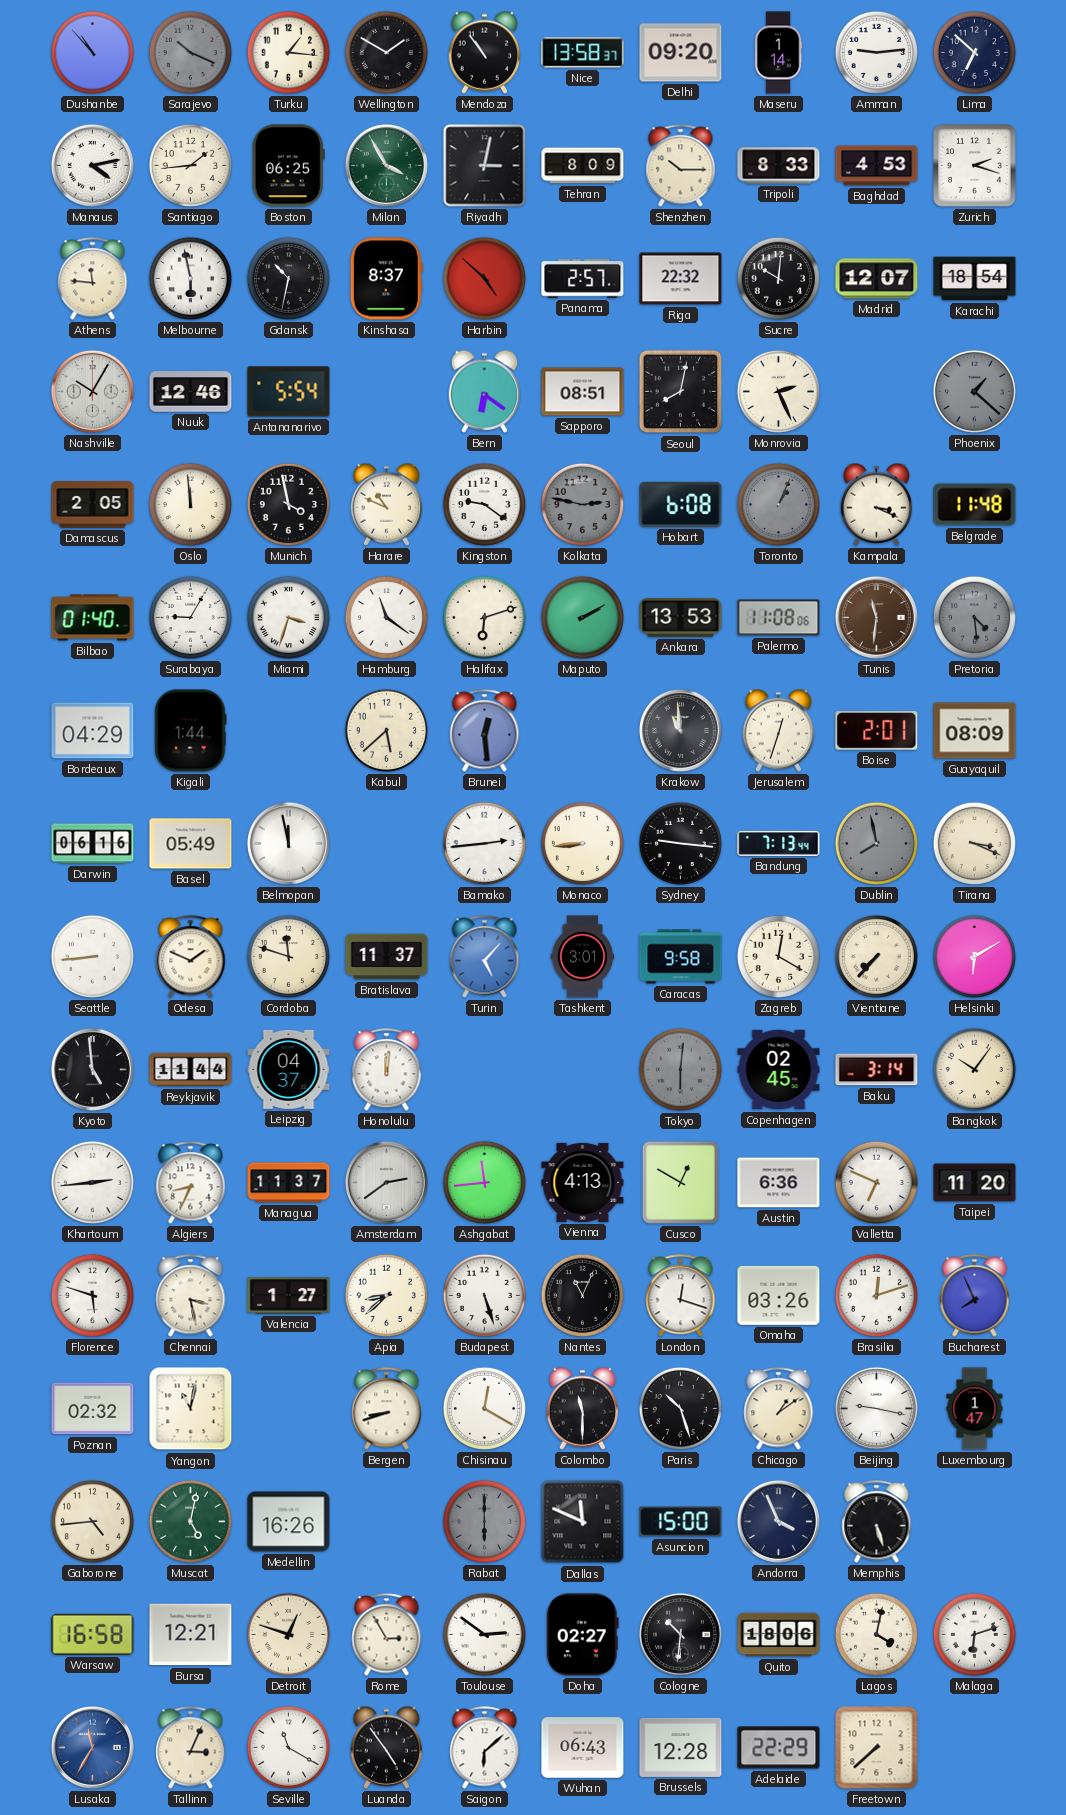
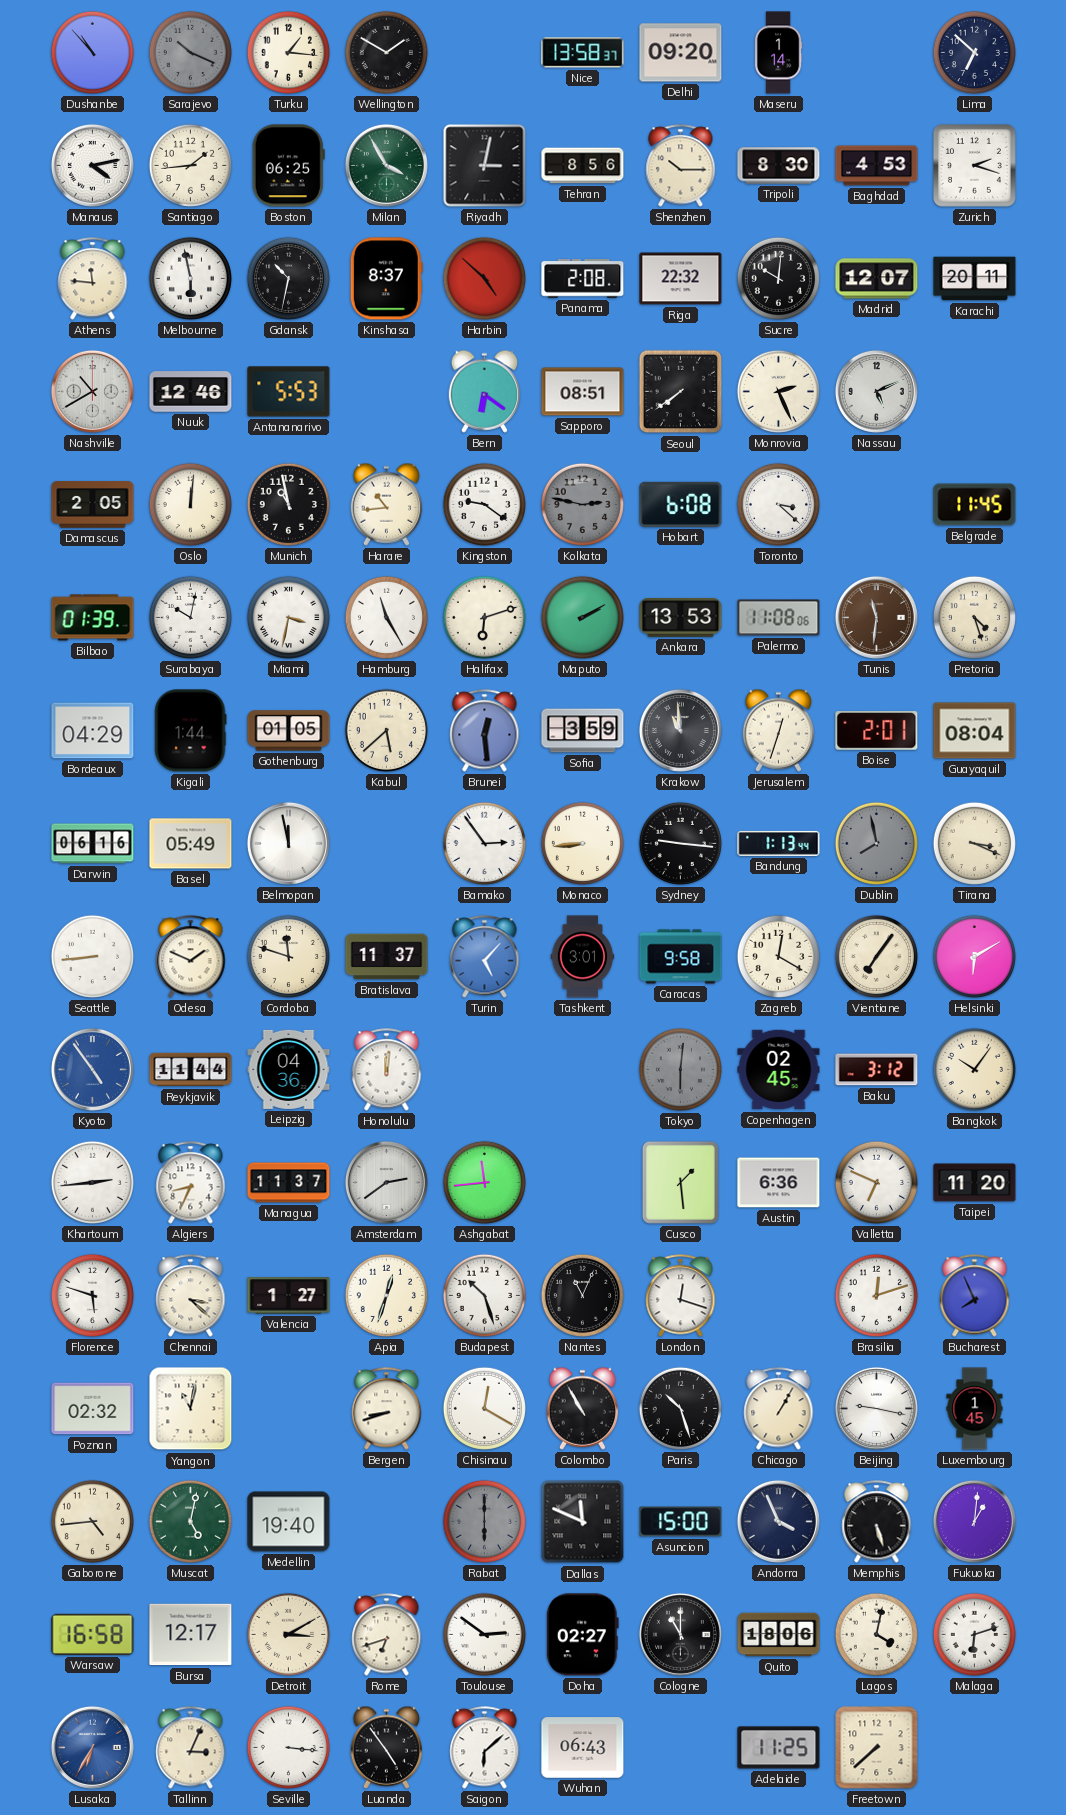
Mendoza: 10:54 -> none
Amman: 9:14 -> none
Tehran: 8:09 -> 8:56
Tripoli: 8:33 -> 8:30
Panama: 2:57 -> 2:08
Karachi: 18:54 -> 20:11
Nashville: 10:05 -> 10:40
Antananarivo: 5:54 -> 5:53
Seoul: 8:02 -> 7:39
Nassau: none -> 5:11
Phoenix: 1:22 -> none
Oslo: 11:59 -> 12:01
Munich: 3:58 -> 10:58
Harare: 10:49 -> 10:44
Toronto: 1:04 -> 3:22
Toronto dial: grey -> white
Kampala: 3:19 -> none
Belgrade: 11:48 -> 11:45
Bilbao: 01:40 -> 01:39
Surabaya: 9:05 -> 10:02
Miami: 3:33 -> 3:32
Hamburg: 11:21 -> 11:25
Pretoria: 4:29 -> 4:27
Pretoria dial: grey -> cream
Gothenburg: none -> 01:05
Sofia: none -> 3:59
Guayaquil: 08:09 -> 08:04
Bamako: 2:44 -> 2:54
Bandung: 7:13 -> 1:13
Vientiane: 7:37 -> 7:06
Kyoto: 4:59 -> 4:54
Kyoto dial: black -> blue
Leipzig: 04:37 -> 04:36
Baku: 3:14 -> 3:12
Vienna: 4:13 -> none
Cusco: 12:50 -> 1:29
Chennai: 3:28 -> 3:22
Apia: 8:38 -> 12:33
Budapest: 5:27 -> 10:27
Omaha: 03:26 -> none
Colombo: 11:30 -> 10:55
Chicago: 1:09 -> 1:05
Luxembourg: 1:47 -> 1:45
Medellin: 16:26 -> 19:40
Fukuoka: none -> 1:01
Bursa: 12:21 -> 12:17
Detroit: 12:48 -> 3:10
Rome: 2:55 -> 6:42
Cologne: 10:31 -> 11:00
Lusaka: 11:35 -> 6:35
Seville: 11:20 -> 3:16
Brussels: 12:28 -> none
Adelaide: 22:29 -> 11:25
